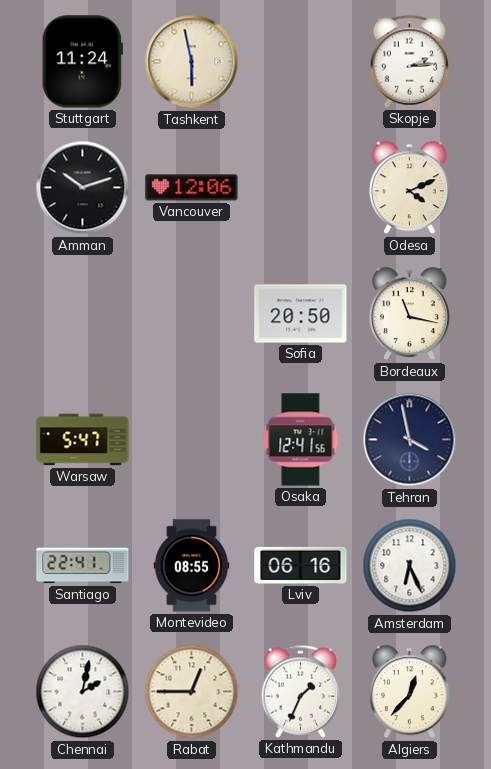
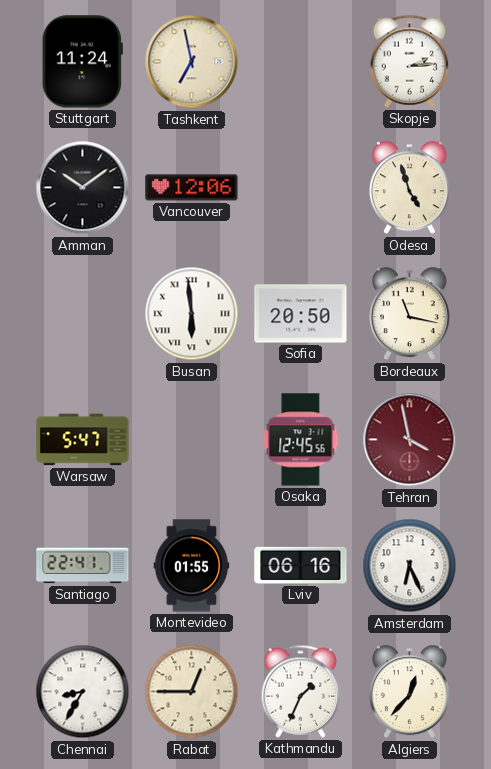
Tashkent: 5:58 -> 6:58
Amman: 10:12 -> 10:09
Odesa: 4:11 -> 4:57
Busan: none -> 5:59
Osaka: 12:41 -> 12:45
Tehran dial: navy -> burgundy
Montevideo: 08:55 -> 01:55
Chennai: 2:02 -> 8:35
